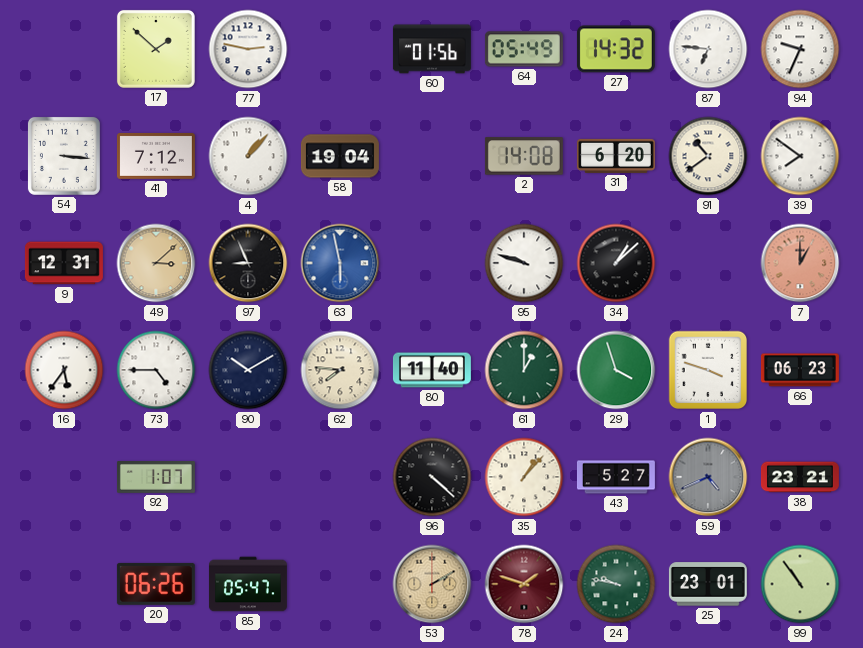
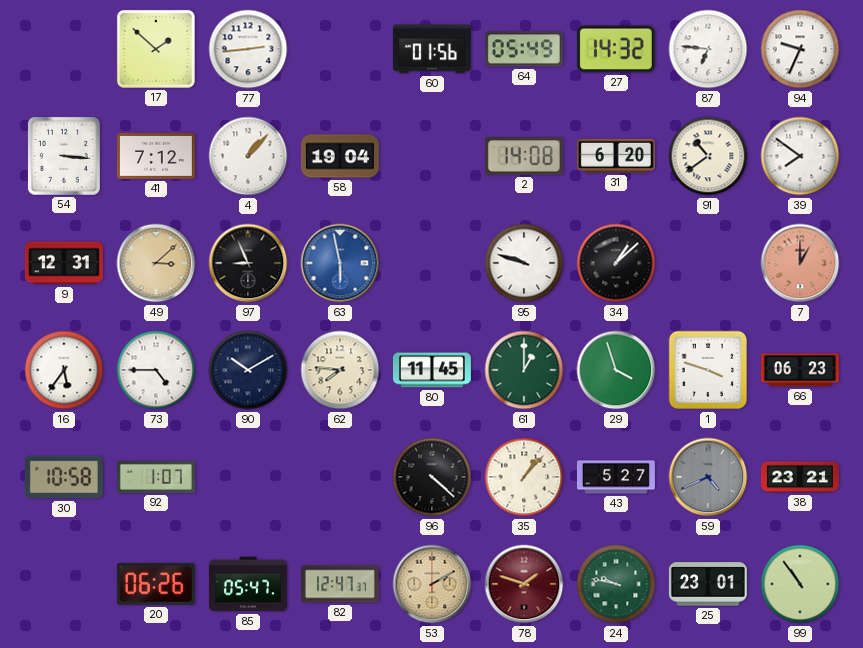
77: 2:47 -> 2:44
80: 11:40 -> 11:45
30: none -> 10:58
82: none -> 12:47
